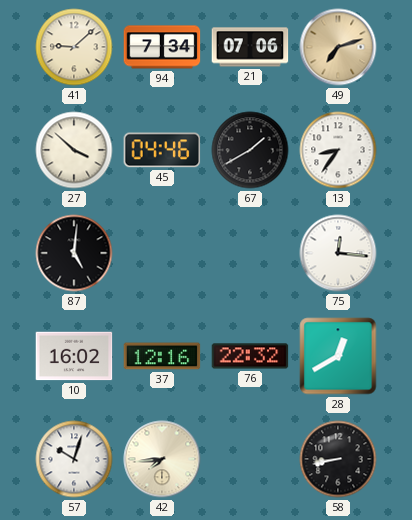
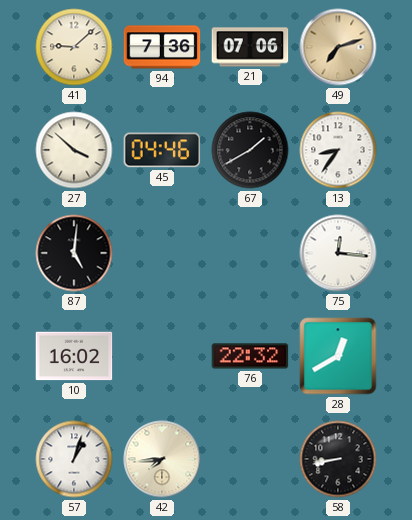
94: 7:34 -> 7:36
37: 12:16 -> none
57: 10:03 -> 1:03
